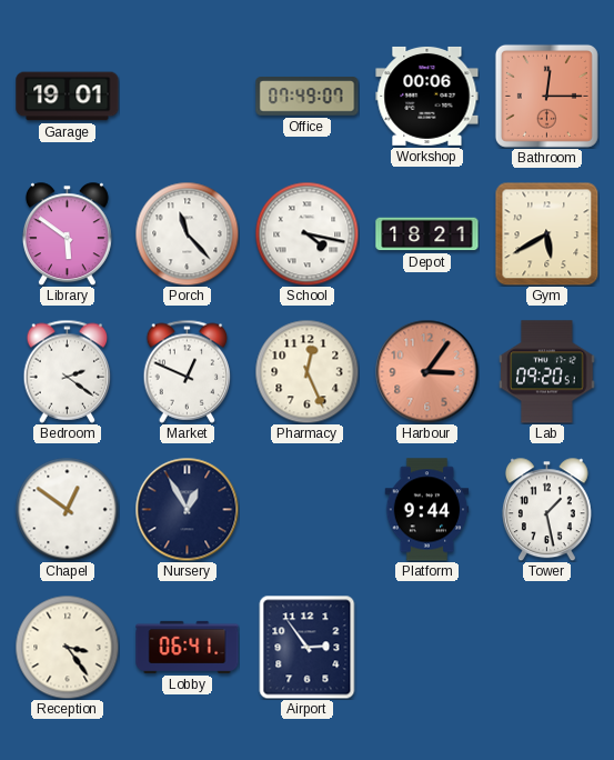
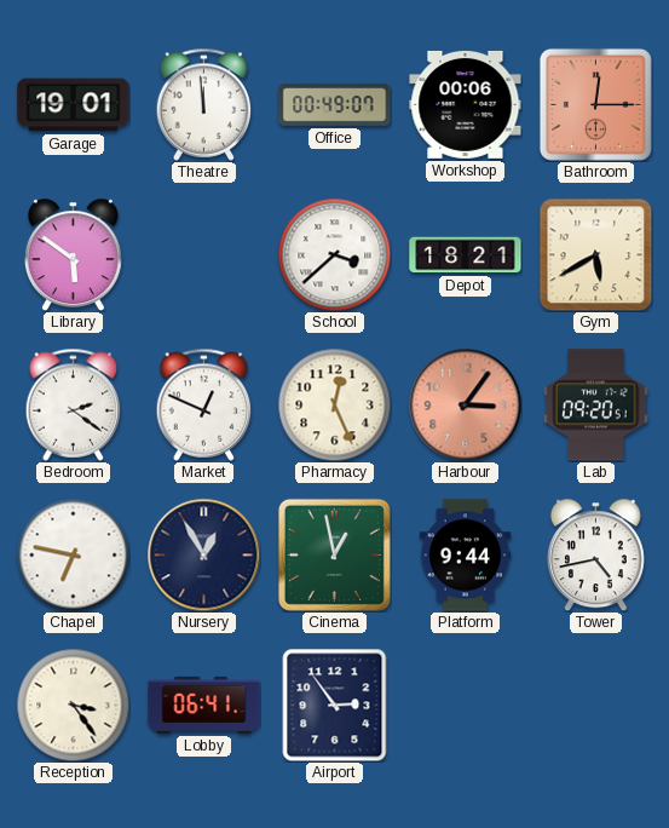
Theatre: none -> 11:59
Office: 07:49 -> 00:49
Porch: 11:23 -> none
School: 4:17 -> 3:38
Chapel: 12:51 -> 6:47
Cinema: none -> 12:58
Tower: 1:28 -> 4:43
